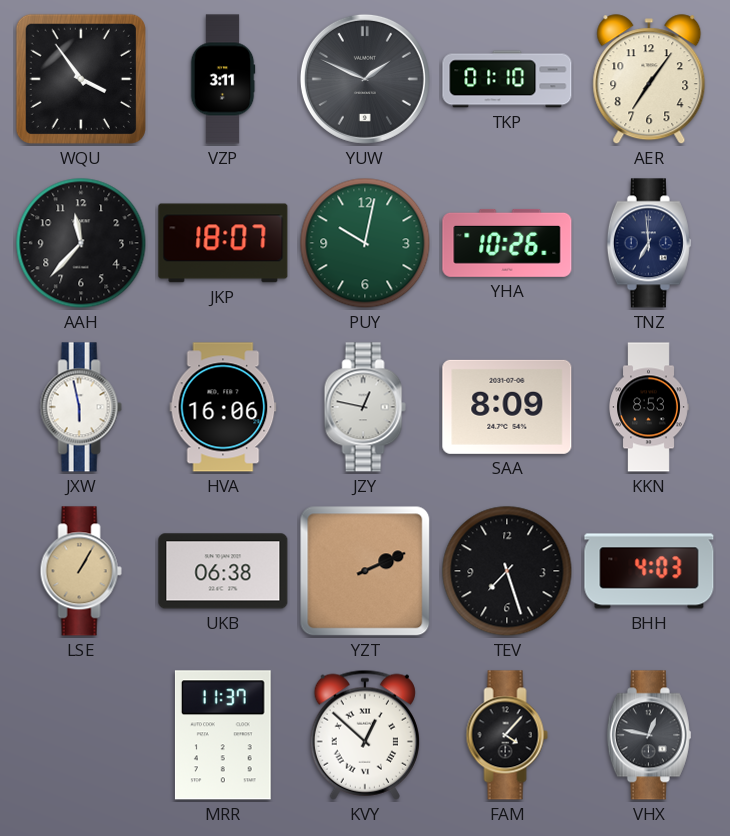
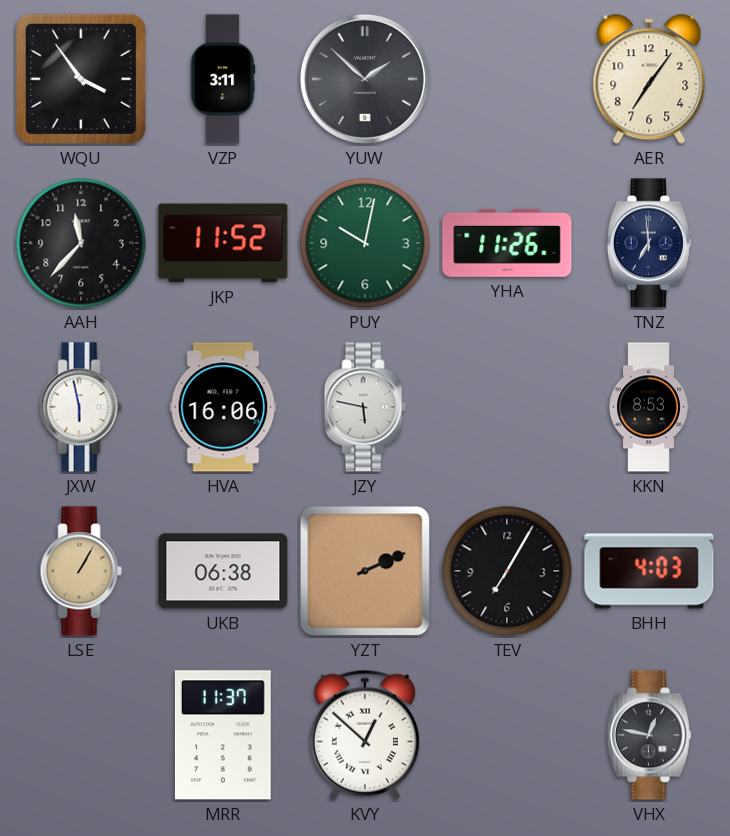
YUW: 1:49 -> 1:52
TKP: 01:10 -> none
JKP: 18:07 -> 11:52
YHA: 10:26 -> 11:26
JZY: 12:47 -> 5:47
SAA: 8:09 -> none
TEV: 7:27 -> 7:05
FAM: 4:07 -> none
